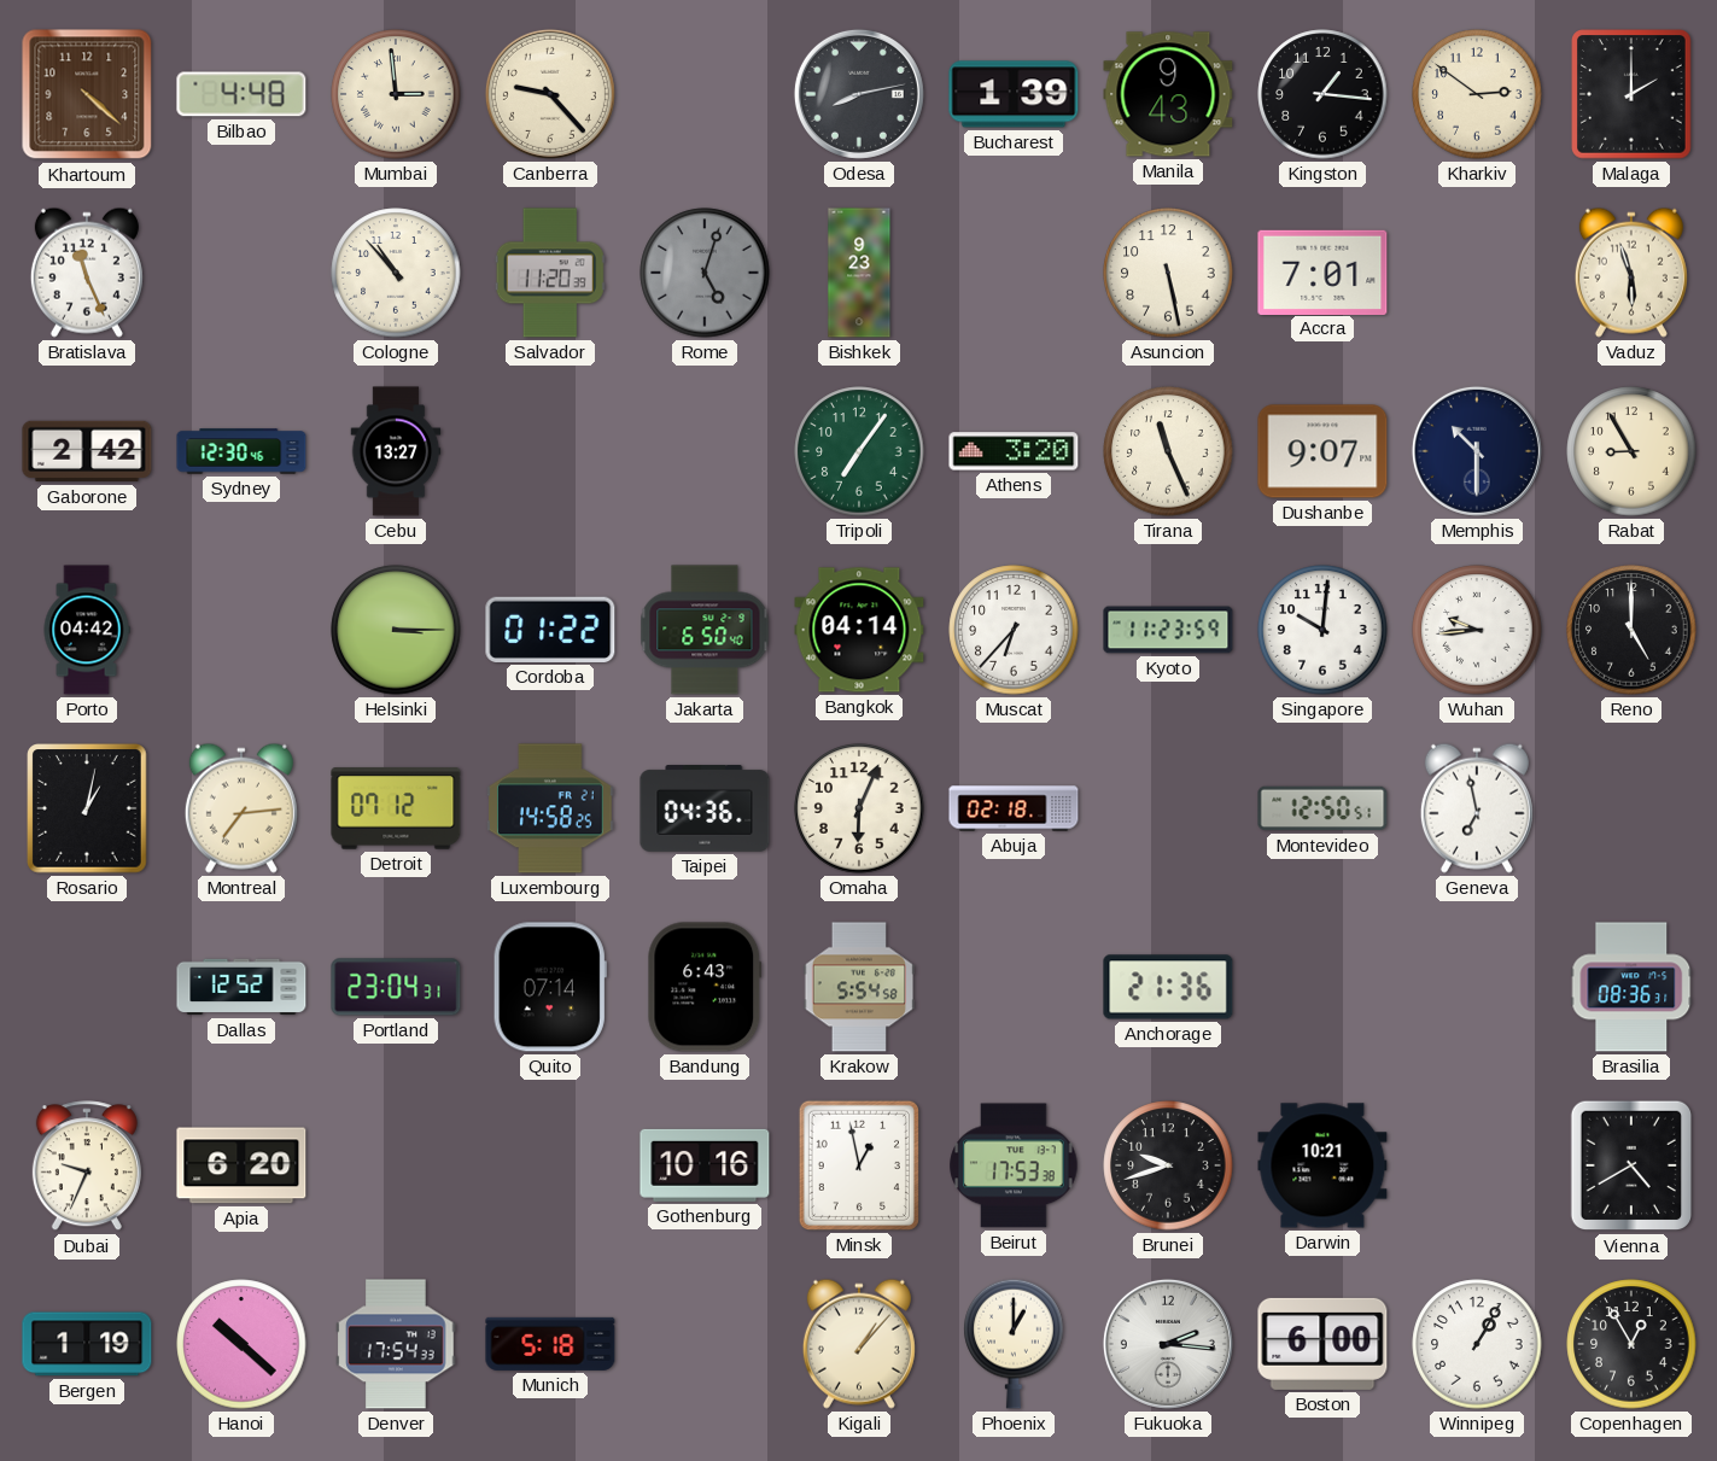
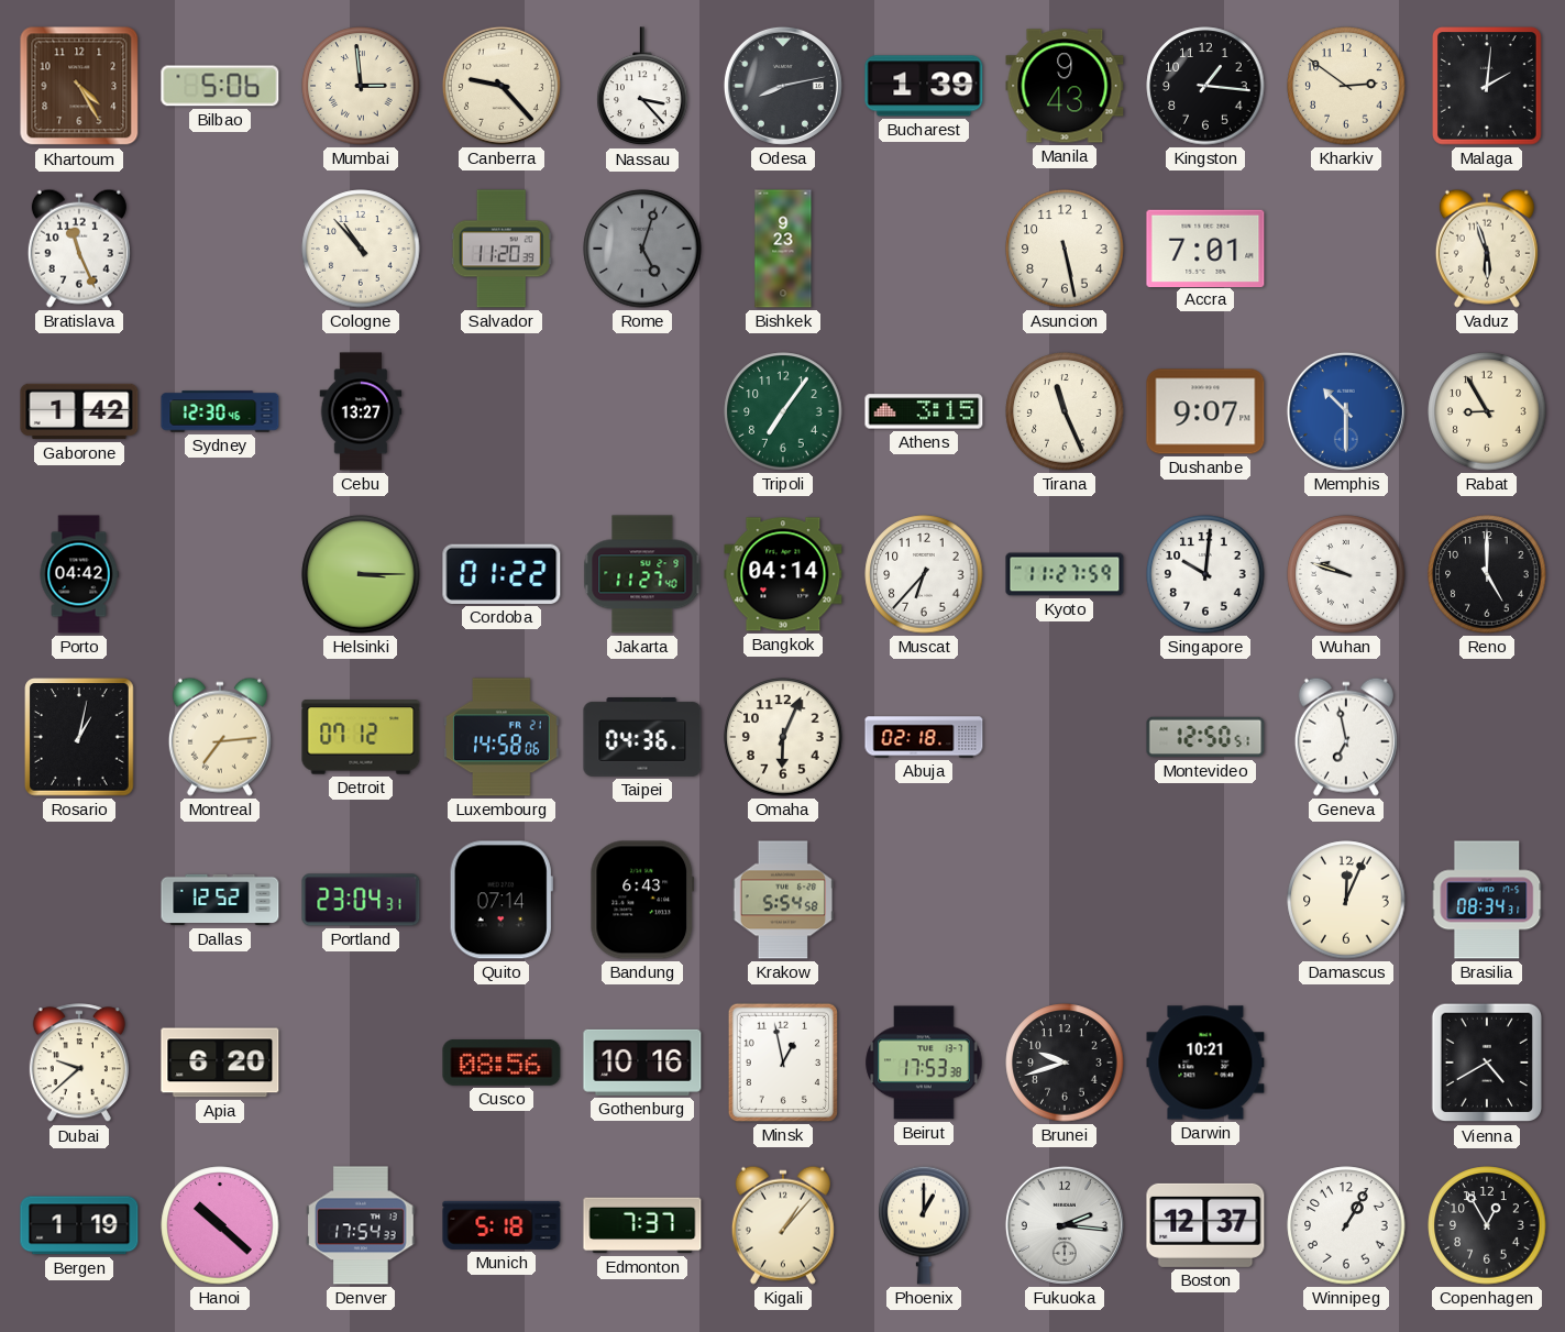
Khartoum: 4:22 -> 4:25
Bilbao: 4:48 -> 5:06
Nassau: none -> 3:23
Malaga: 2:00 -> 2:01
Gaborone: 2:42 -> 1:42
Athens: 3:20 -> 3:15
Memphis dial: navy -> blue
Jakarta: 6:50 -> 11:27
Kyoto: 11:23 -> 11:27
Wuhan: 9:44 -> 9:48
Luxembourg: 14:58:25 -> 14:58:06
Anchorage: 21:36 -> none
Damascus: none -> 12:04
Brasilia: 08:36 -> 08:34
Dubai: 9:34 -> 9:38
Cusco: none -> 08:56
Edmonton: none -> 7:37
Boston: 6:00 -> 12:37
